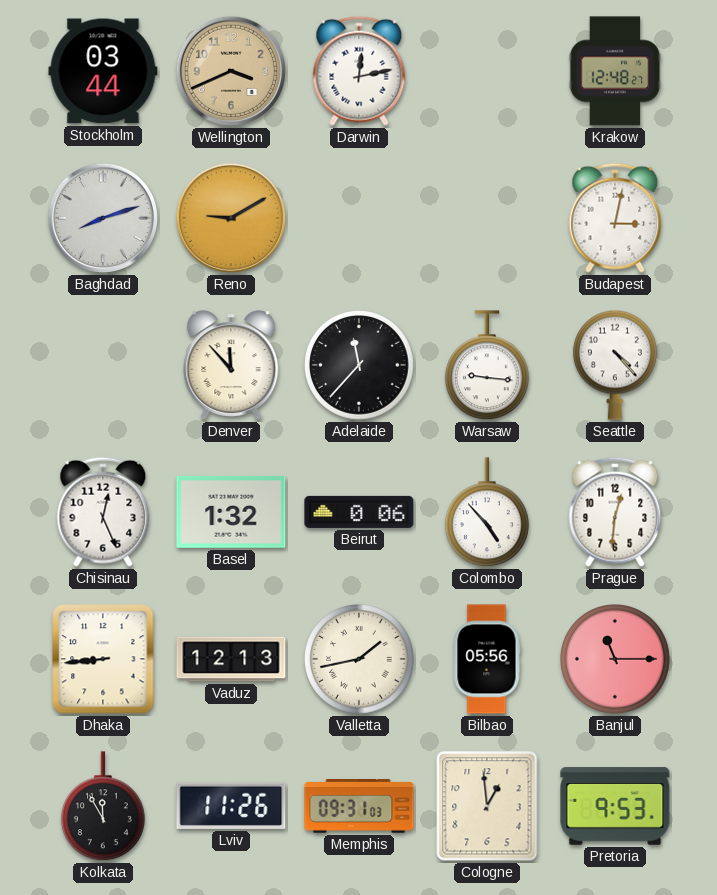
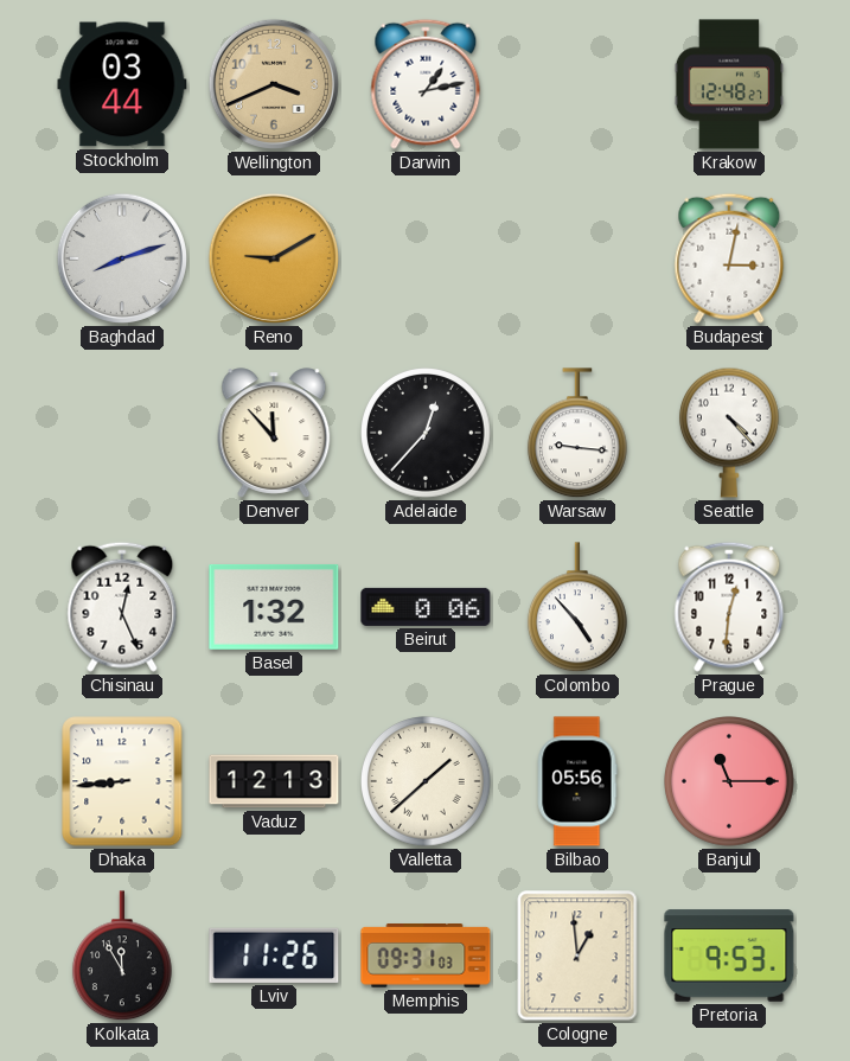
Darwin: 12:13 -> 1:13
Adelaide: 11:37 -> 12:37
Valletta: 1:43 -> 1:38
